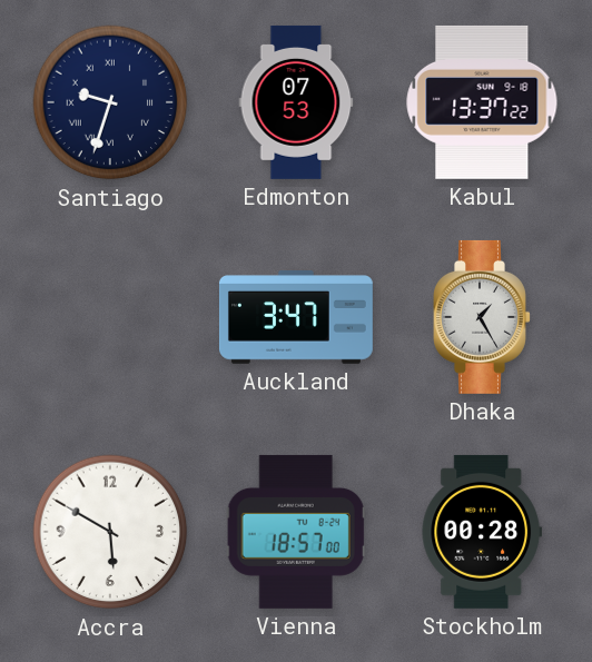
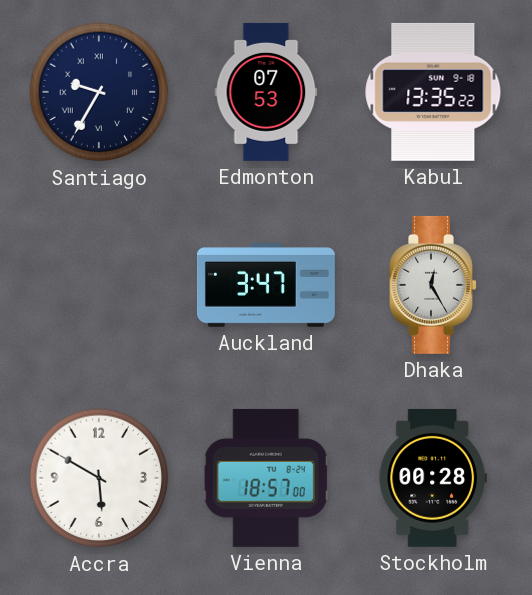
Santiago: 9:33 -> 9:35
Kabul: 13:37 -> 13:35
Dhaka: 1:25 -> 12:25
